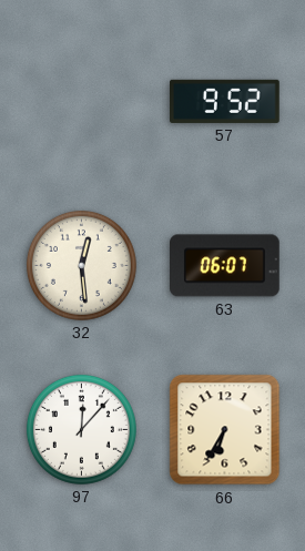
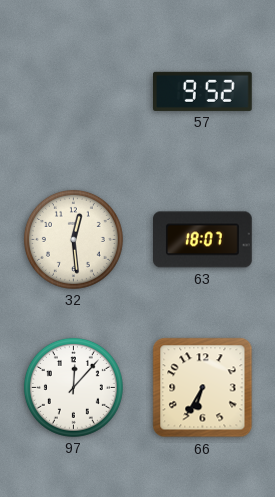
63: 06:07 -> 18:07
